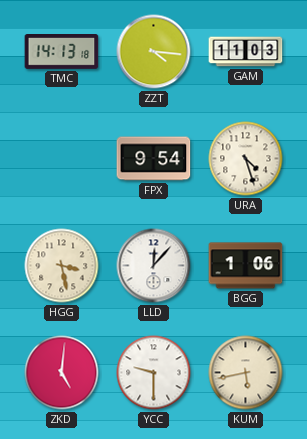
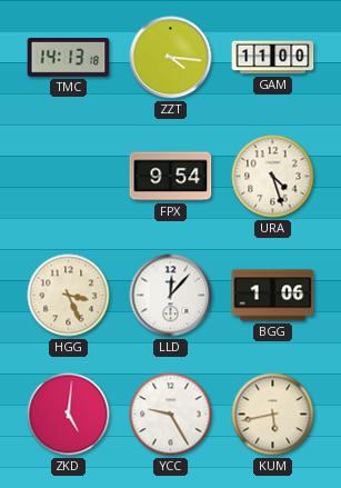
GAM: 11:03 -> 11:00
HGG: 3:28 -> 3:26
YCC: 9:30 -> 9:25
